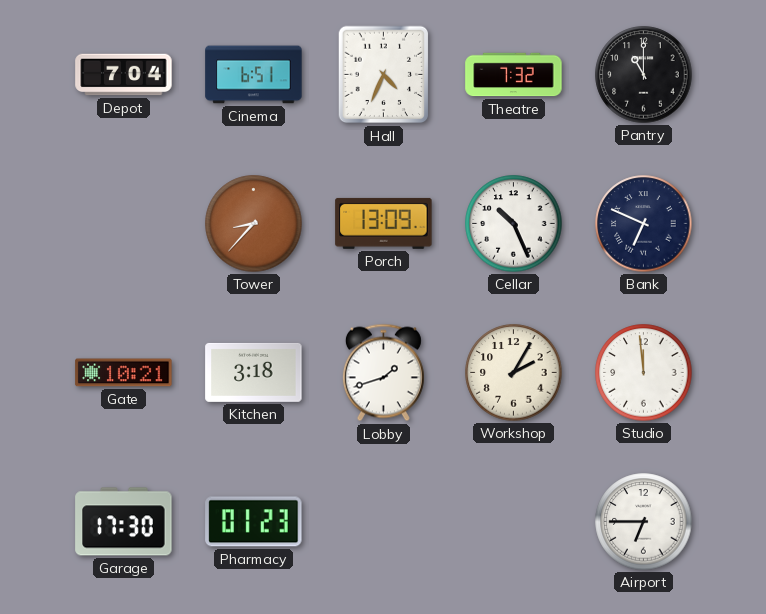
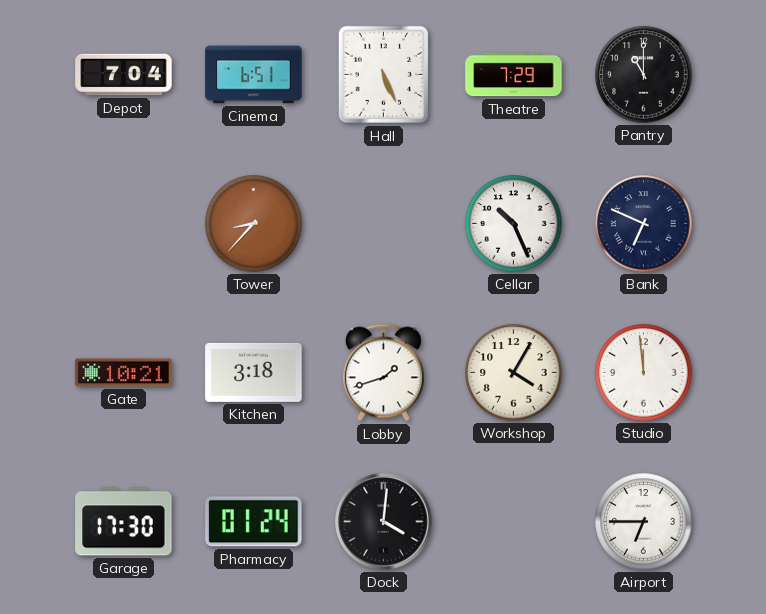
Hall: 4:34 -> 5:26
Theatre: 7:32 -> 7:29
Porch: 13:09 -> none
Workshop: 2:05 -> 4:05
Pharmacy: 01:23 -> 01:24
Dock: none -> 4:01
